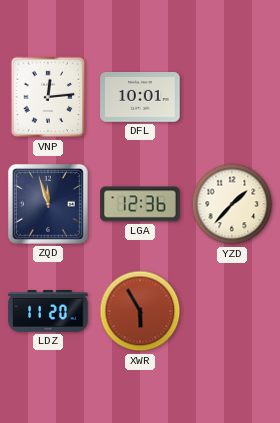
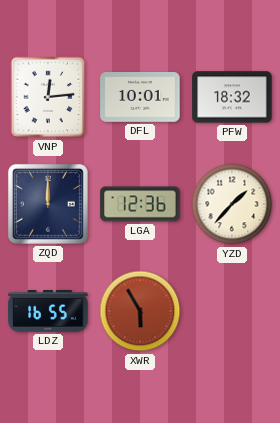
PFW: none -> 18:32
ZQD: 11:57 -> 12:00
LDZ: 11:20 -> 16:55
